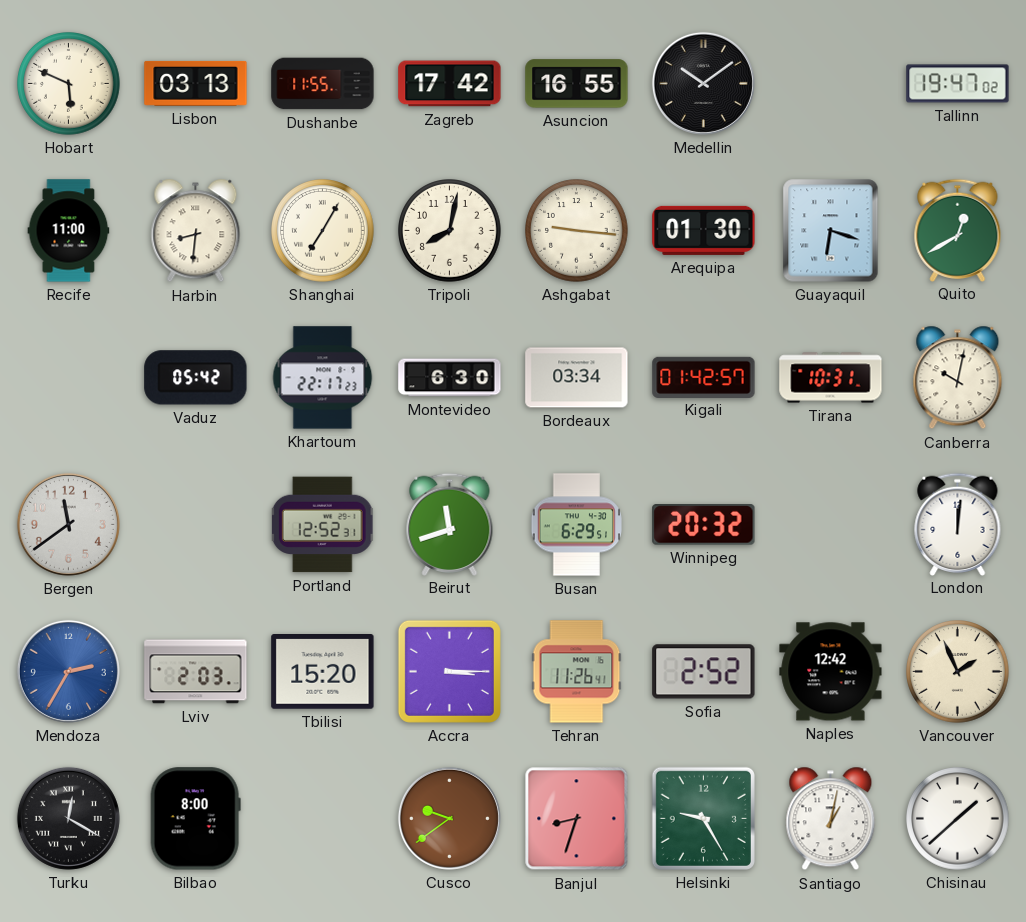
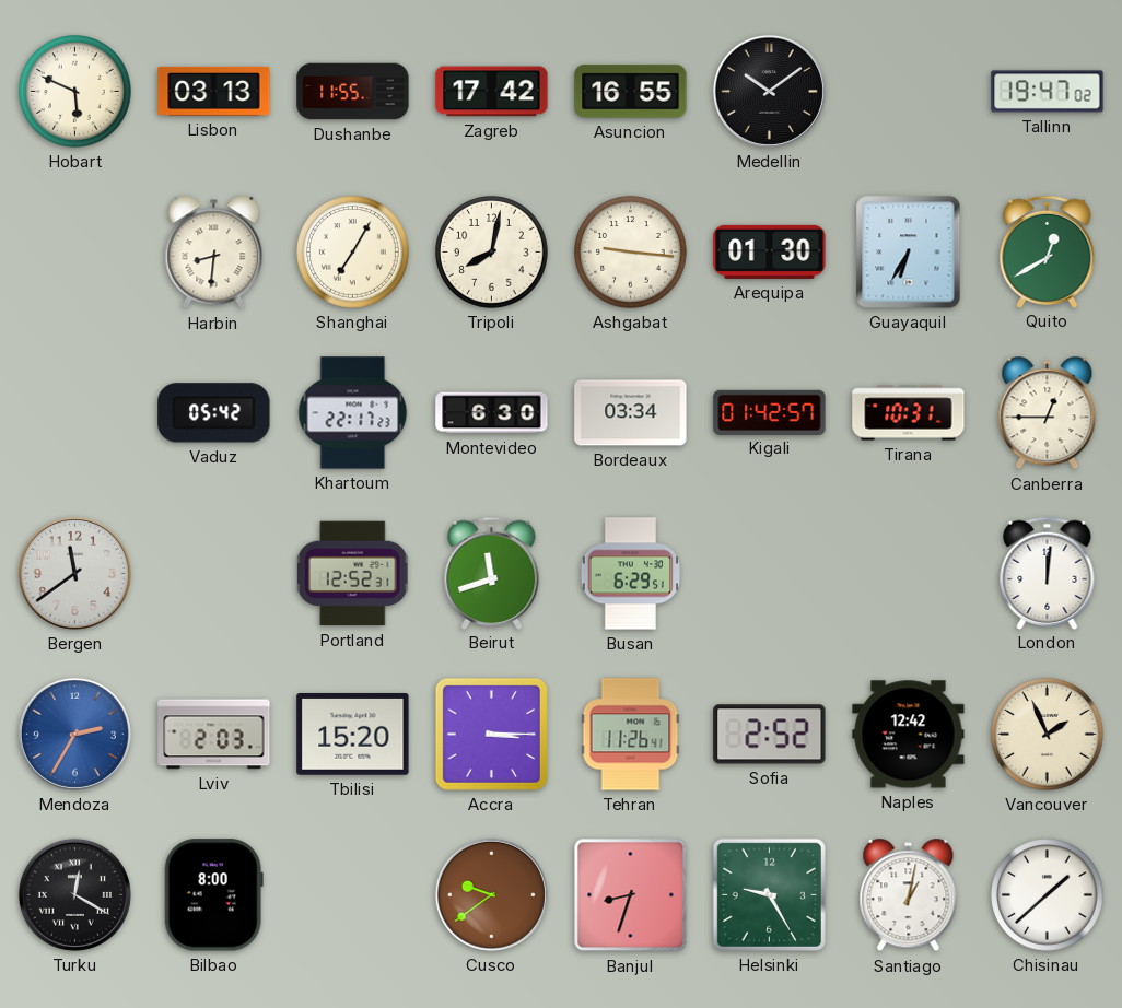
Recife: 11:00 -> none
Guayaquil: 6:18 -> 6:35
Canberra: 10:02 -> 12:45
Winnipeg: 20:32 -> none
